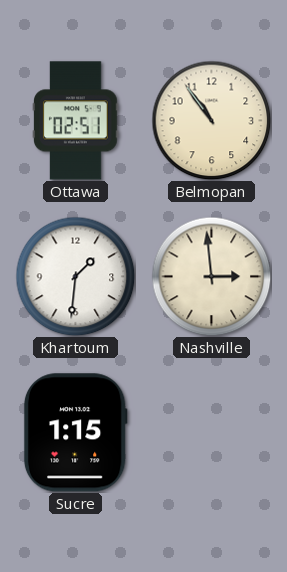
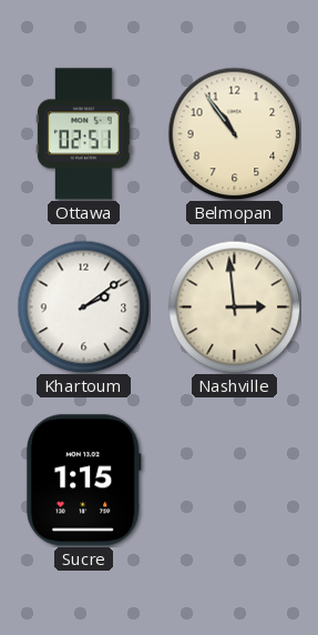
Khartoum: 1:31 -> 2:09
